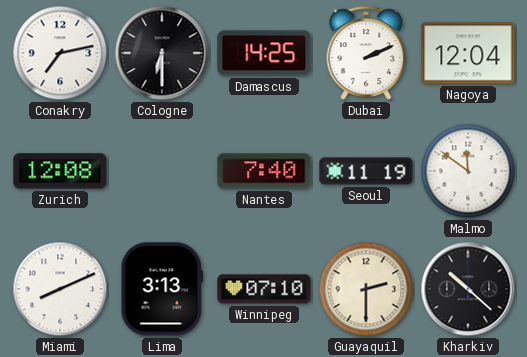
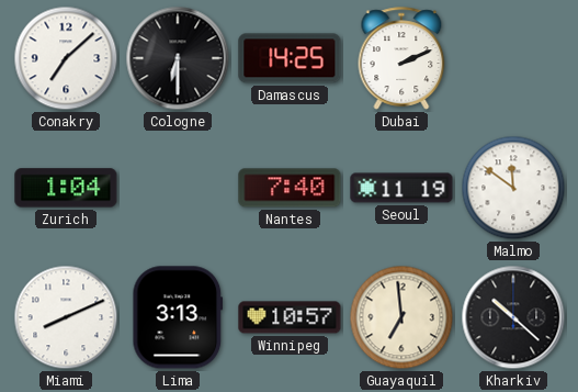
Conakry: 7:13 -> 7:08
Nagoya: 12:04 -> none
Zurich: 12:08 -> 1:04
Winnipeg: 07:10 -> 10:57
Guayaquil: 2:30 -> 6:59
